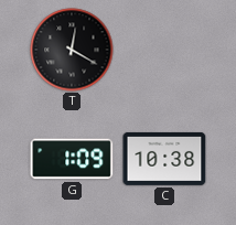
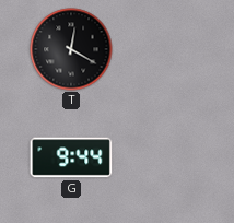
G: 1:09 -> 9:44
C: 10:38 -> none
